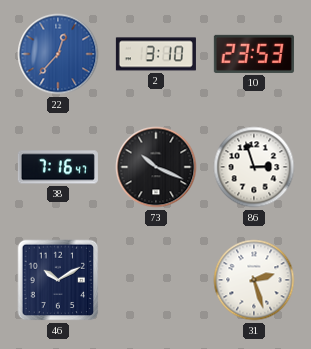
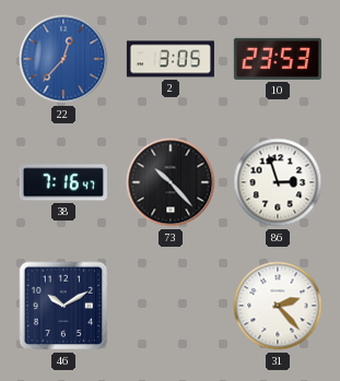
2: 3:10 -> 3:05
73: 10:19 -> 10:23
31: 2:27 -> 2:23
